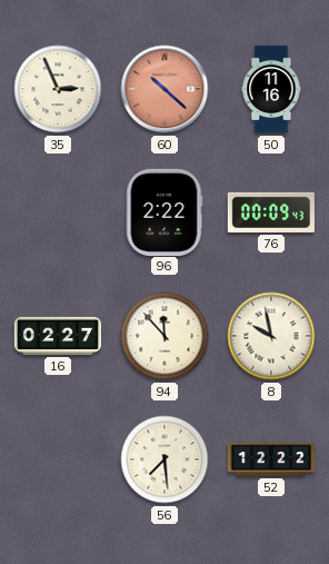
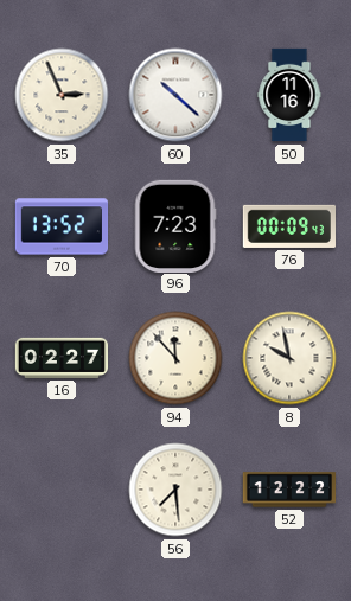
60 dial: salmon -> white
70: none -> 13:52
96: 2:22 -> 7:23
